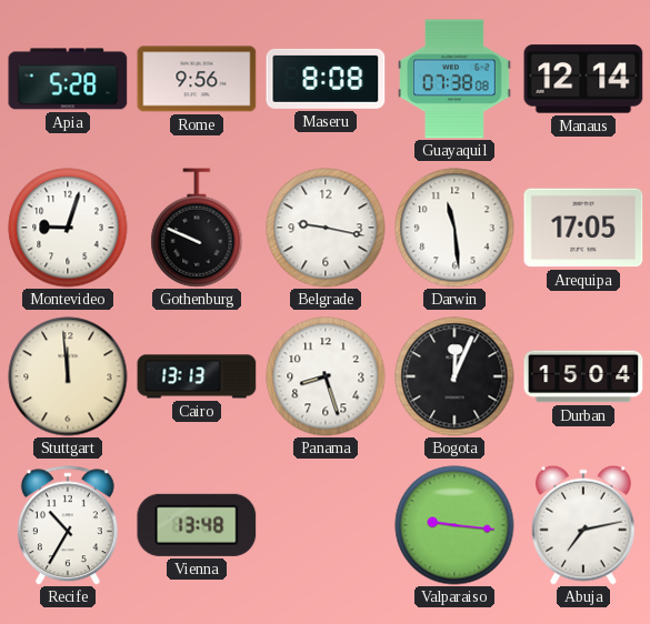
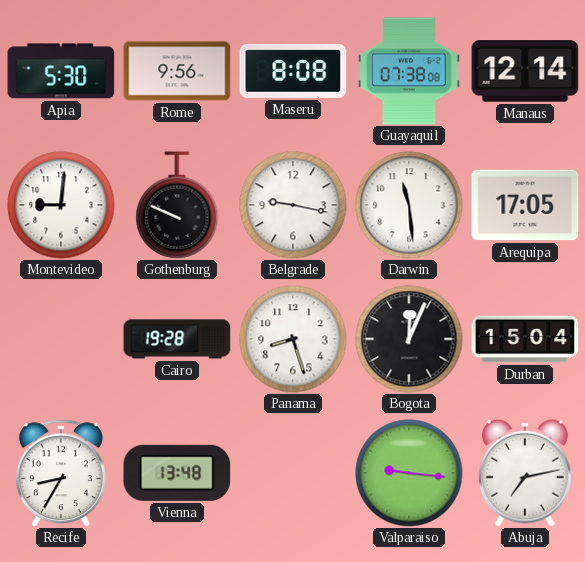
Apia: 5:28 -> 5:30
Montevideo: 9:03 -> 9:01
Stuttgart: 11:59 -> none
Cairo: 13:13 -> 19:28
Recife: 10:35 -> 8:35
